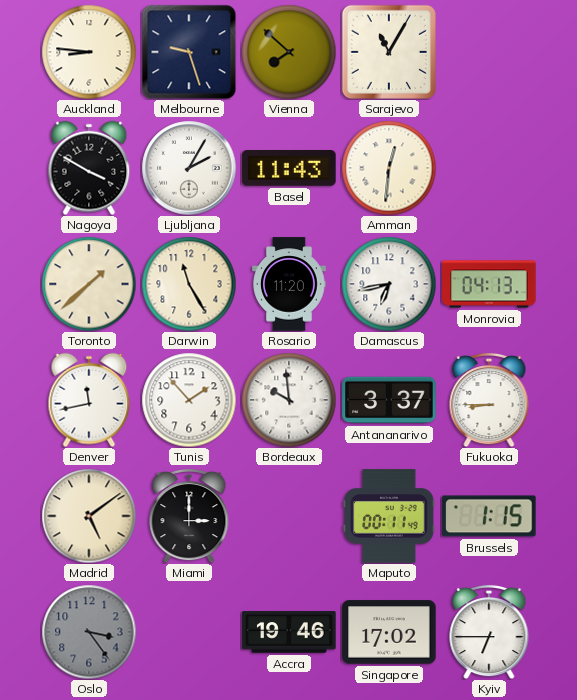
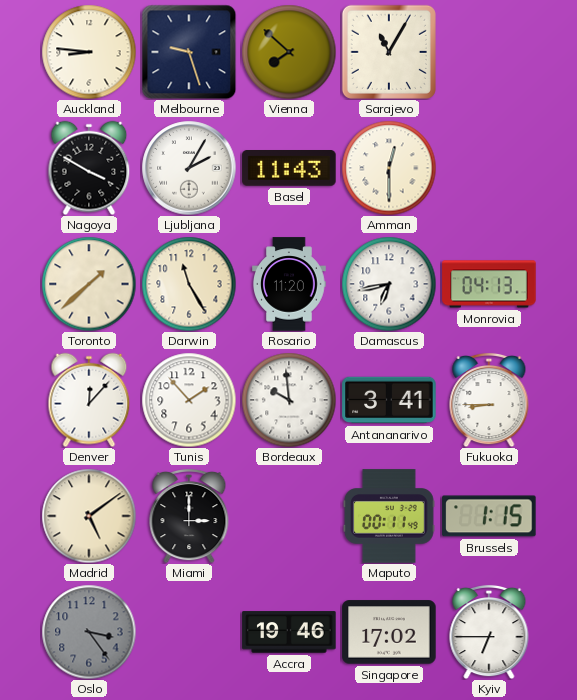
Amman: 12:31 -> 12:30
Denver: 11:43 -> 12:07
Antananarivo: 3:37 -> 3:41
